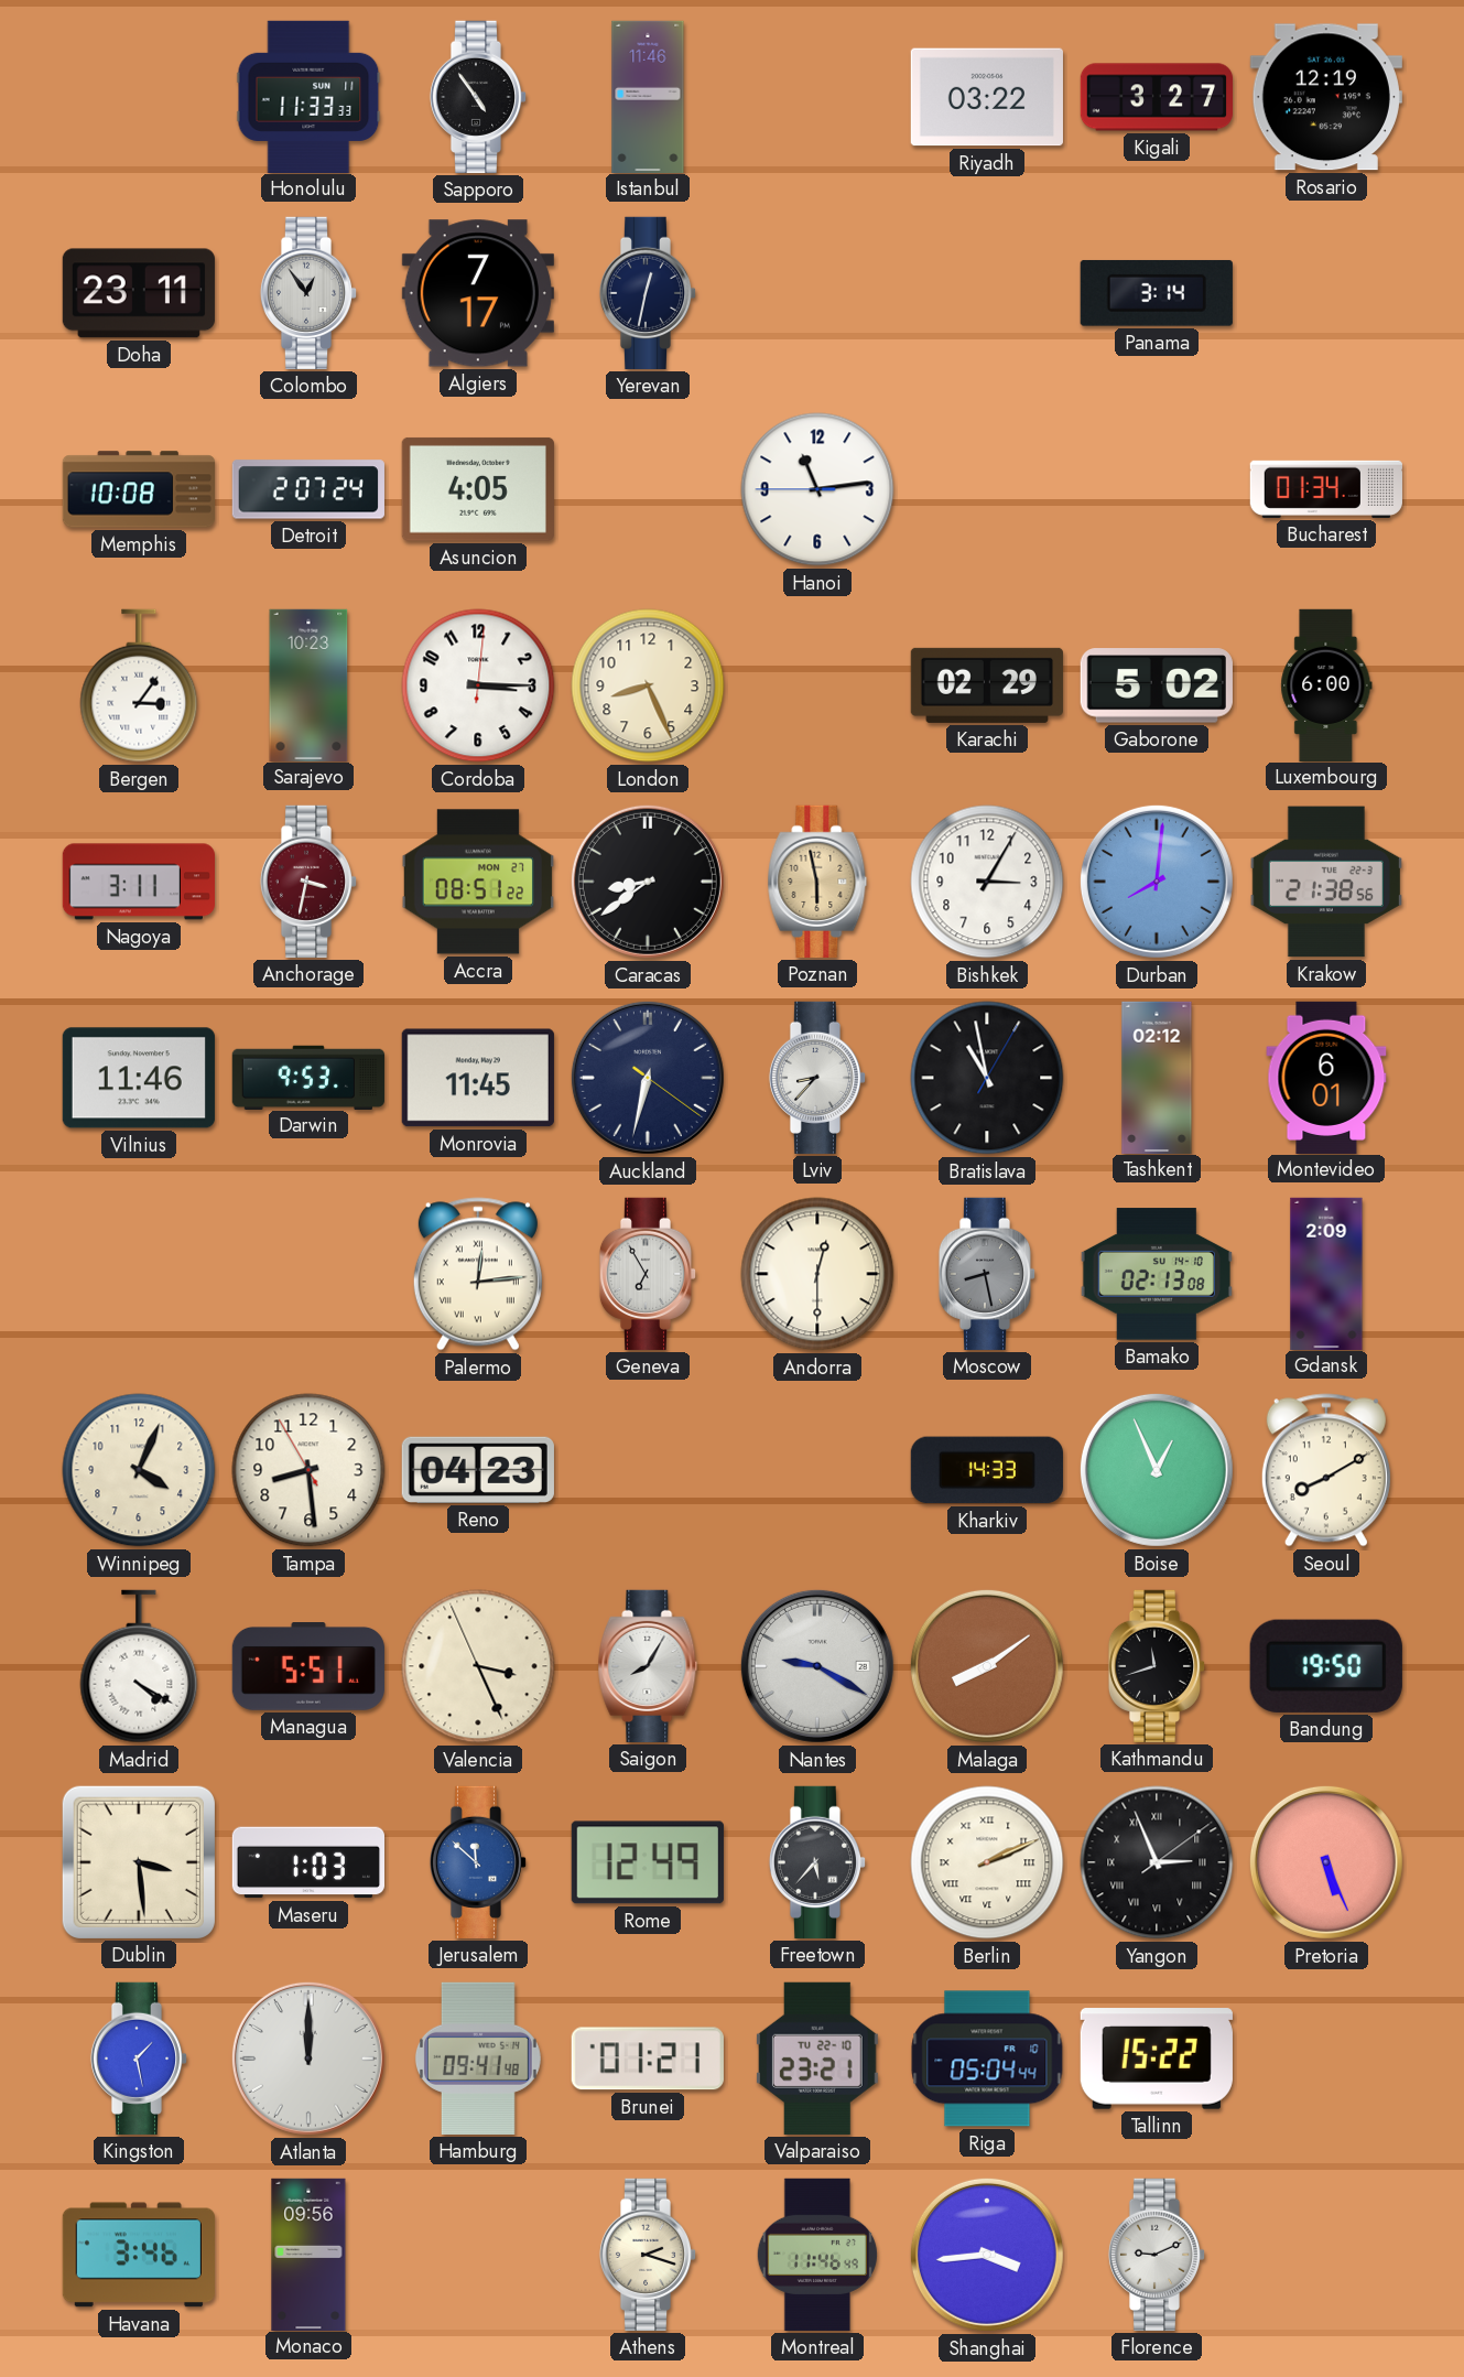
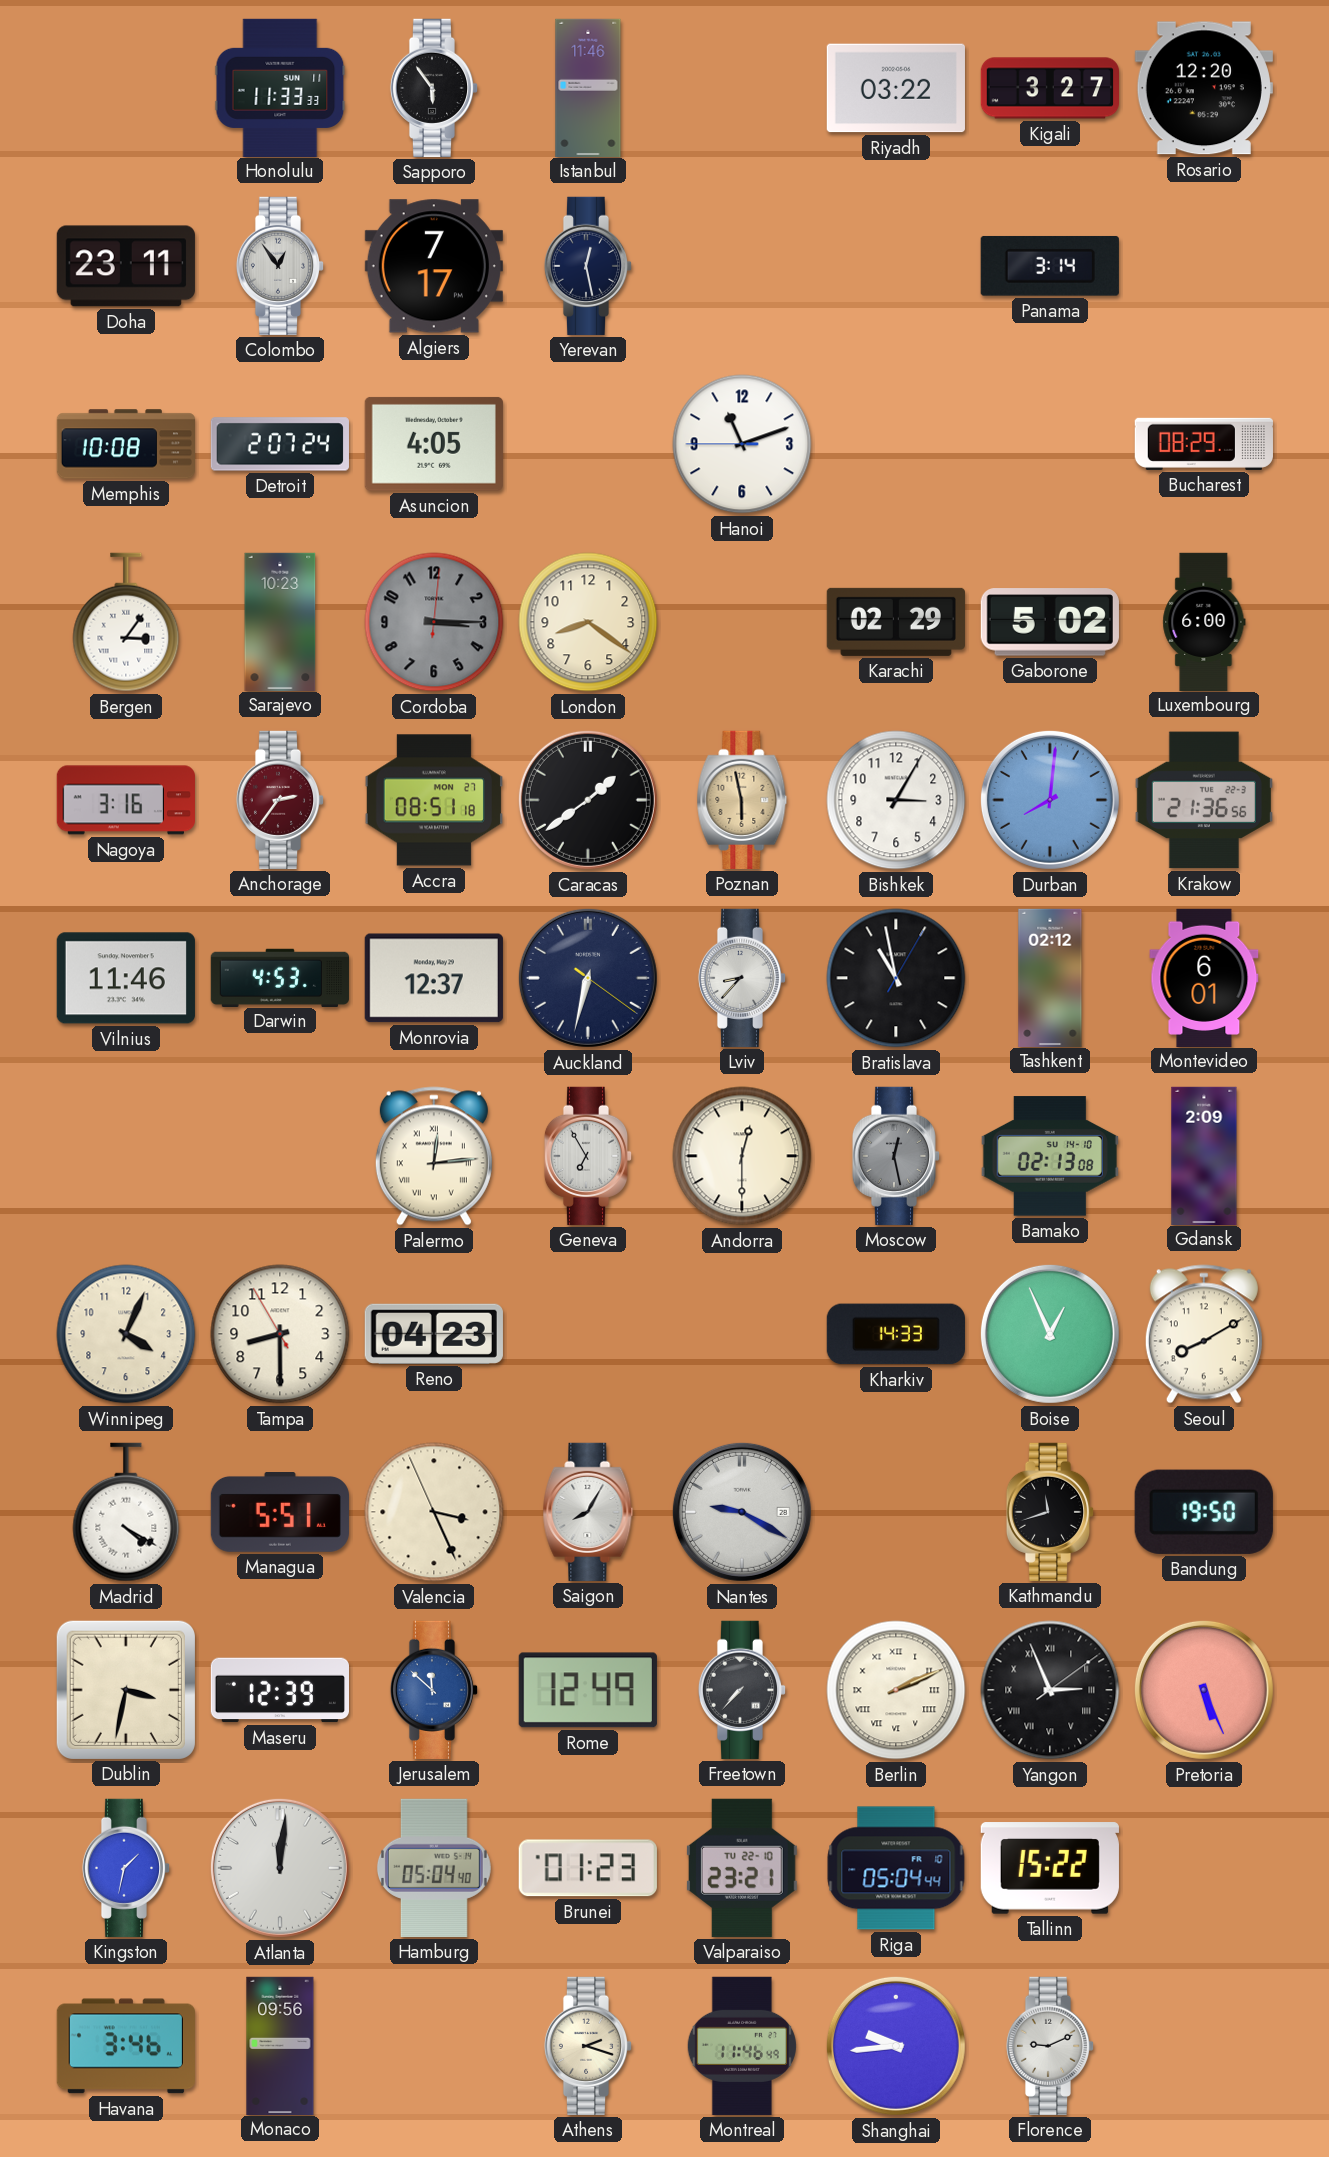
Sapporo: 4:54 -> 5:54
Rosario: 12:19 -> 12:20
Yerevan: 12:32 -> 12:28
Hanoi: 11:13 -> 11:11
Bucharest: 01:34 -> 08:29
Cordoba dial: white -> grey
London: 8:26 -> 8:21
Nagoya: 3:11 -> 3:16
Anchorage: 3:32 -> 2:36
Accra: 08:51:22 -> 08:51:18
Caracas: 8:39 -> 1:39
Krakow: 21:38 -> 21:36
Darwin: 9:53 -> 4:53
Monrovia: 11:45 -> 12:37
Moscow: 8:28 -> 12:28
Tampa: 8:28 -> 8:29
Malaga: 8:09 -> none
Dublin: 3:29 -> 3:32
Maseru: 1:03 -> 12:39
Freetown: 5:37 -> 7:37
Kingston: 1:28 -> 1:32
Atlanta: 12:00 -> 12:01
Hamburg: 09:41 -> 05:04
Brunei: 01:21 -> 01:23
Shanghai: 3:44 -> 9:44
